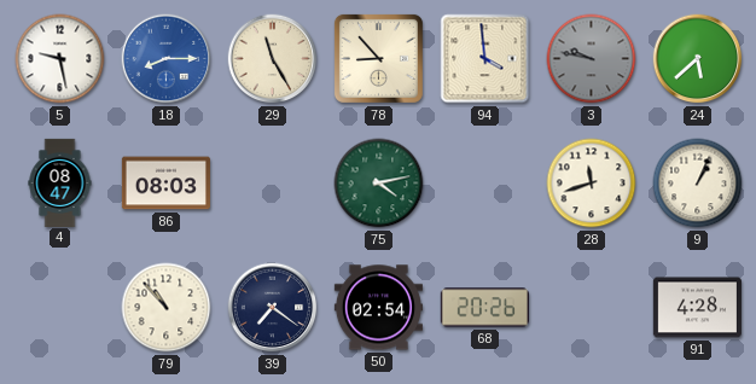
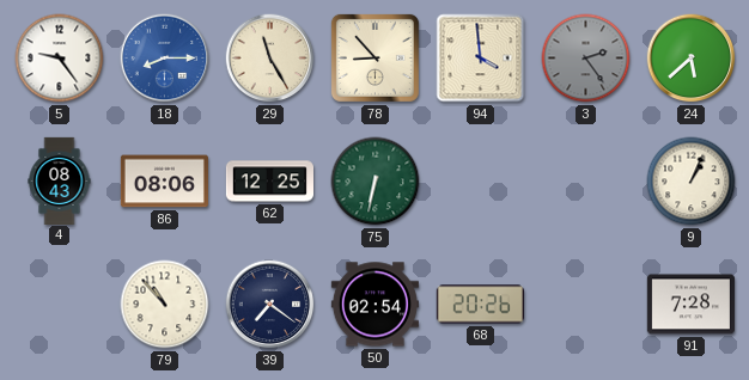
5: 9:28 -> 9:24
3: 9:47 -> 2:24
4: 08:47 -> 08:43
86: 08:03 -> 08:06
62: none -> 12:25
75: 4:13 -> 6:32
28: 11:42 -> none
91: 4:28 -> 7:28
